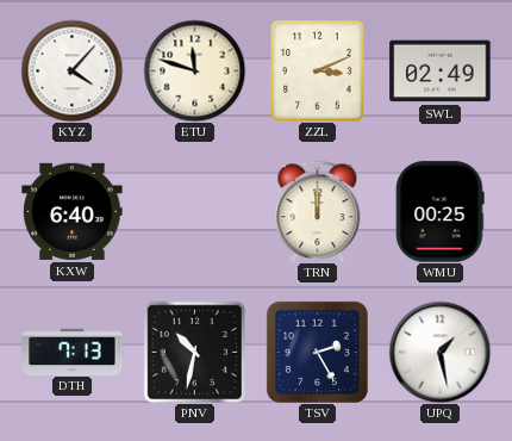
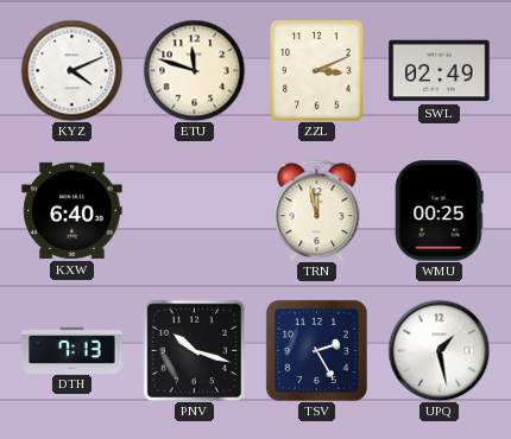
KYZ: 4:07 -> 4:11
TRN: 12:00 -> 11:58
PNV: 10:32 -> 10:18
